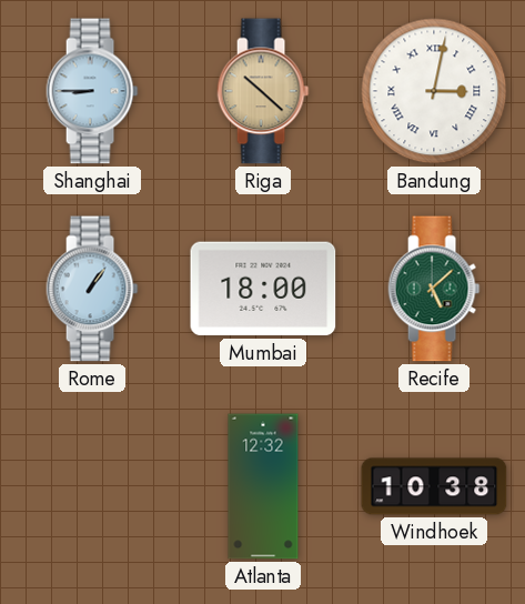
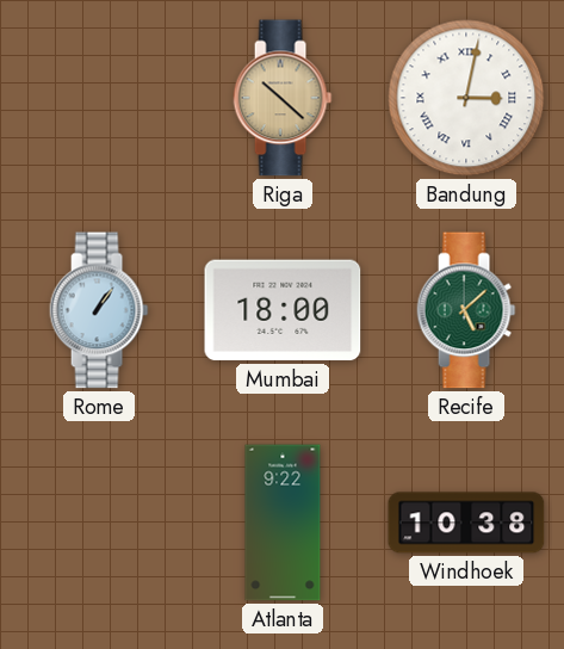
Shanghai: 8:45 -> none
Atlanta: 12:32 -> 9:22
